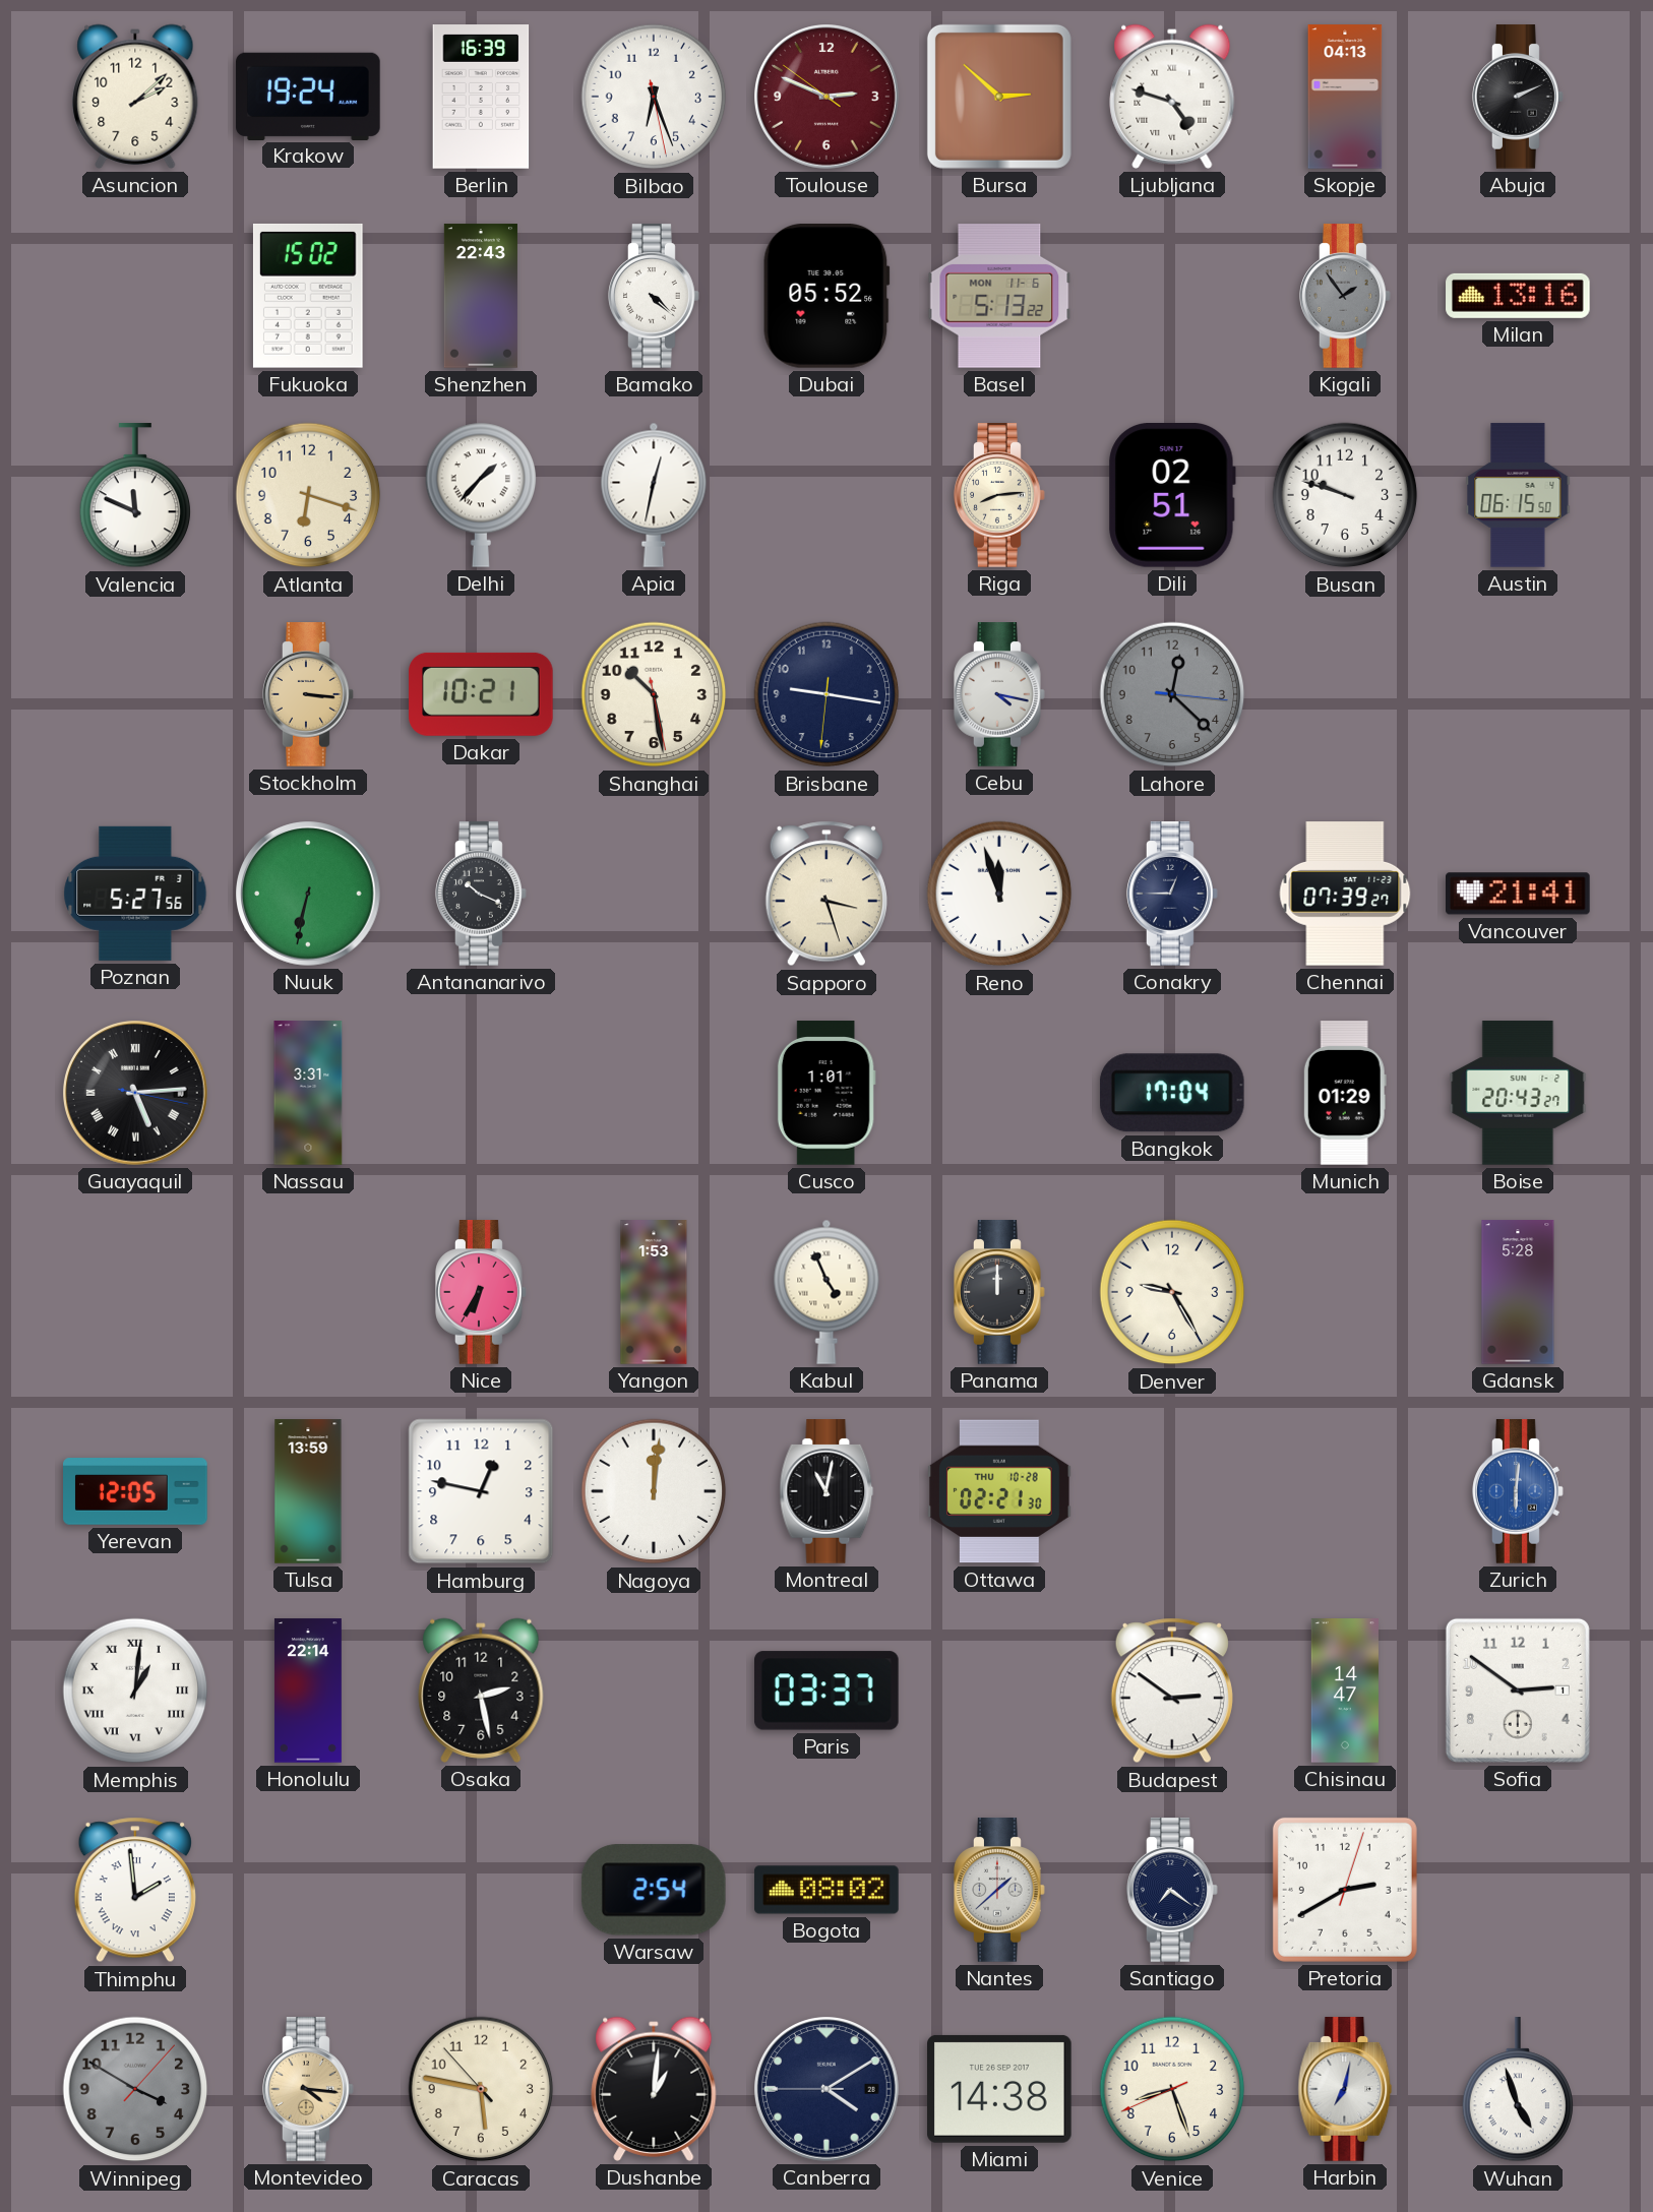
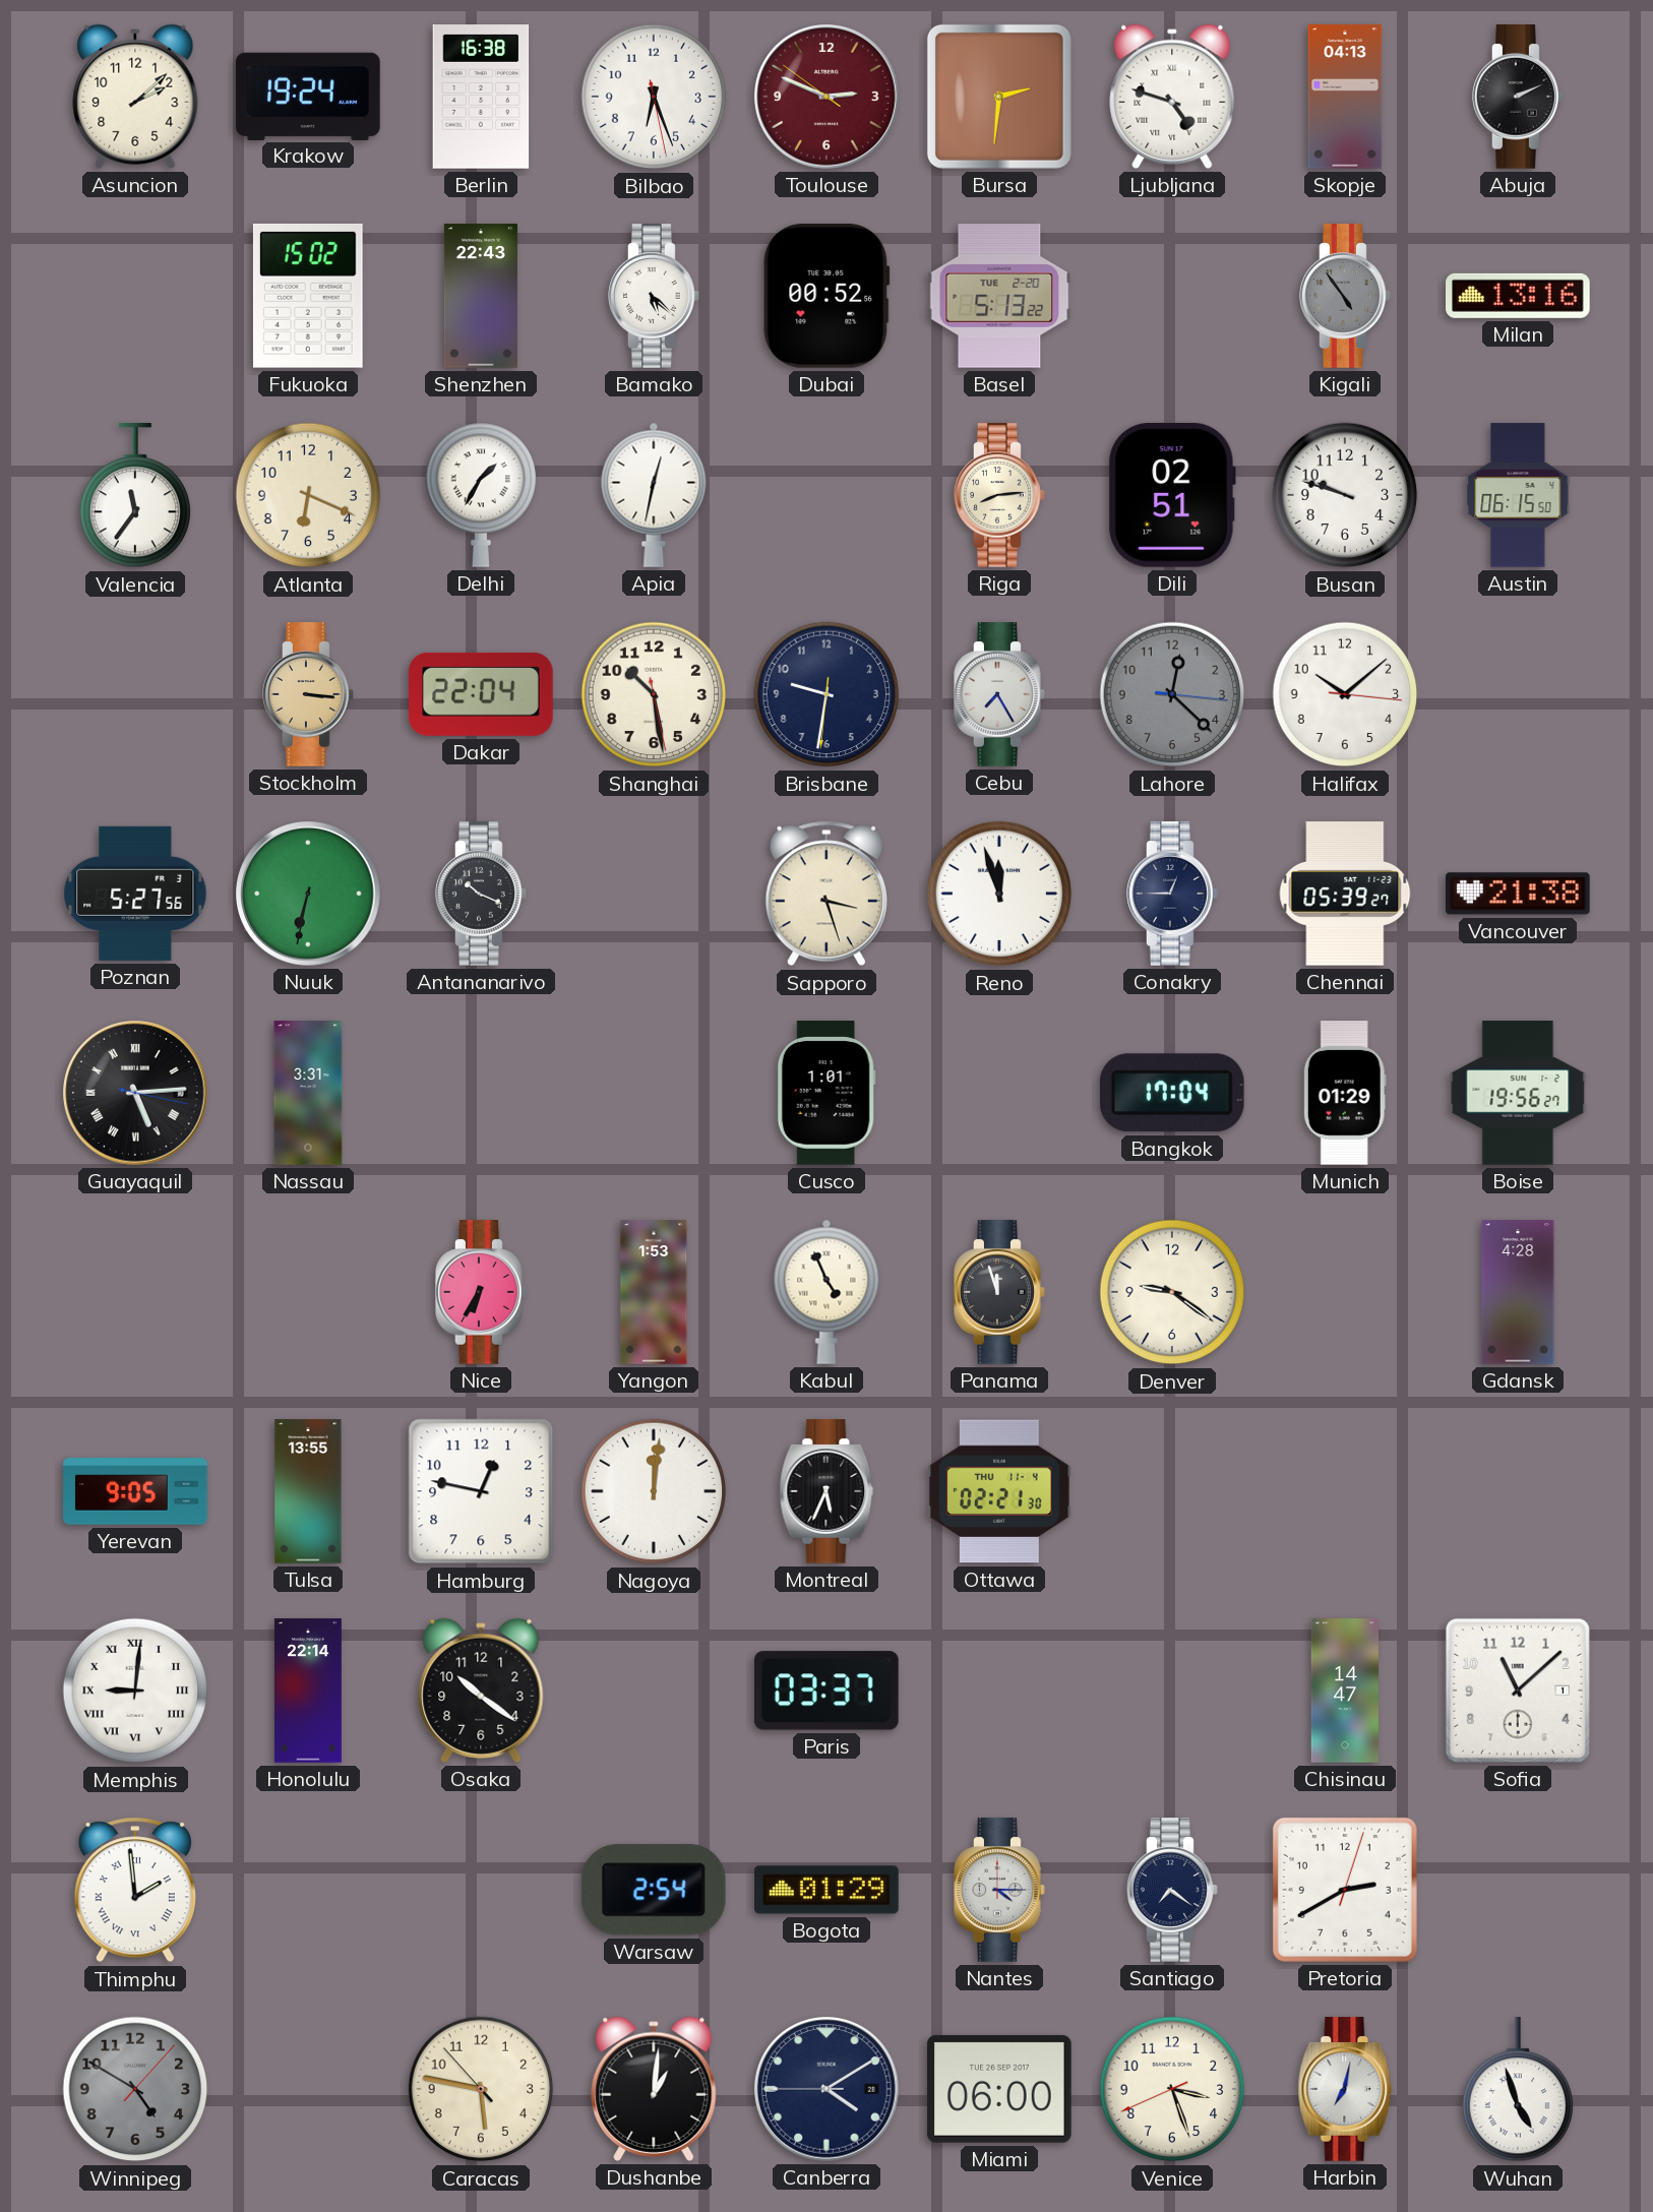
Berlin: 16:39 -> 16:38
Bursa: 2:52 -> 2:31
Bamako: 4:22 -> 5:22
Dubai: 05:52 -> 00:52
Basel date: MON 11-6 -> TUE 2-20
Kigali: 1:54 -> 4:54
Valencia: 11:49 -> 11:36
Atlanta: 6:18 -> 6:19
Delhi: 1:37 -> 1:35
Dakar: 10:21 -> 22:04
Brisbane: 9:16 -> 9:31
Cebu: 4:17 -> 7:25
Halifax: none -> 10:08
Chennai: 07:39 -> 05:39
Vancouver: 21:41 -> 21:38
Boise: 20:43 -> 19:56
Panama: 12:00 -> 11:57
Denver: 9:25 -> 9:21
Gdansk: 5:28 -> 4:28
Yerevan: 12:05 -> 9:05
Tulsa: 13:59 -> 13:55
Montreal: 11:02 -> 5:34
Ottawa date: THU 10-28 -> THU 11-4
Zurich: 6:01 -> none
Memphis: 1:01 -> 9:01
Osaka: 2:28 -> 10:21
Budapest: 2:51 -> none
Sofia: 2:51 -> 11:08
Bogota: 08:02 -> 01:29
Nantes: 1:38 -> 4:15
Winnipeg: 3:50 -> 4:50
Montevideo: 4:16 -> none
Miami: 14:38 -> 06:00
Venice: 8:26 -> 3:26
